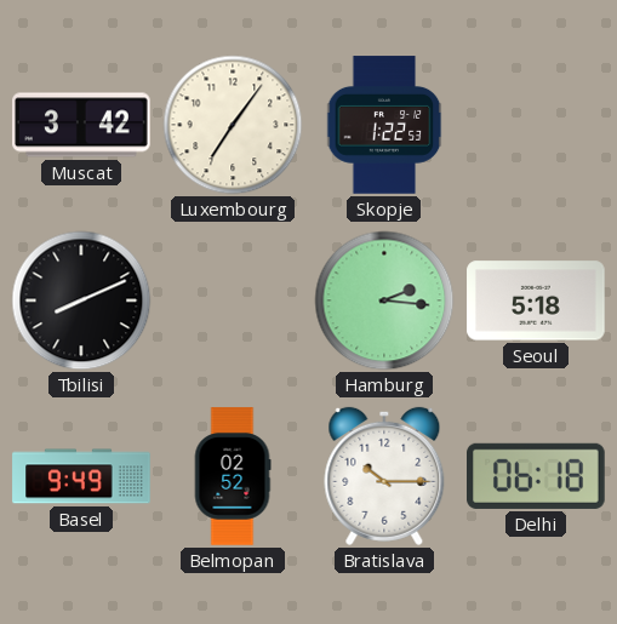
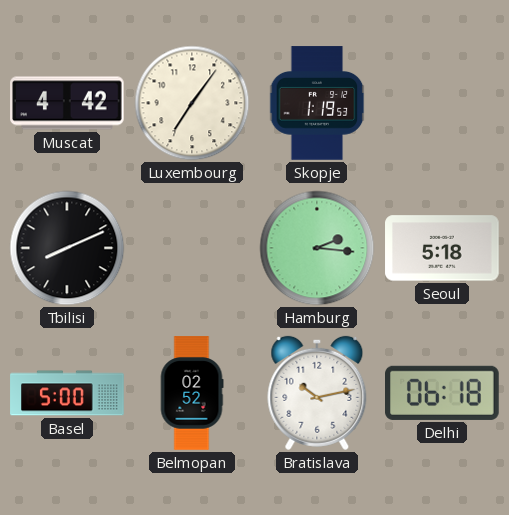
Muscat: 3:42 -> 4:42
Skopje: 1:22 -> 1:19
Basel: 9:49 -> 5:00
Bratislava: 10:15 -> 10:13
